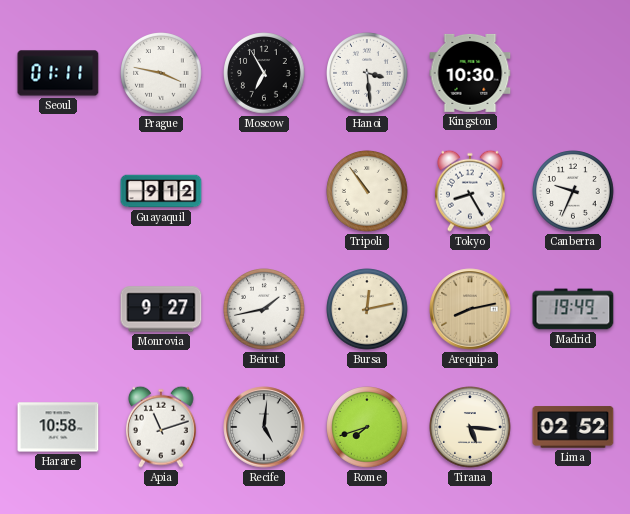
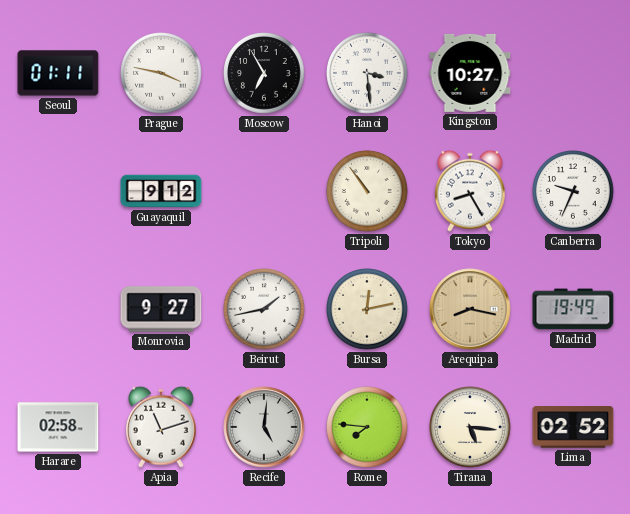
Kingston: 10:30 -> 10:27
Arequipa: 8:13 -> 8:17
Harare: 10:58 -> 02:58
Rome: 7:42 -> 7:46
